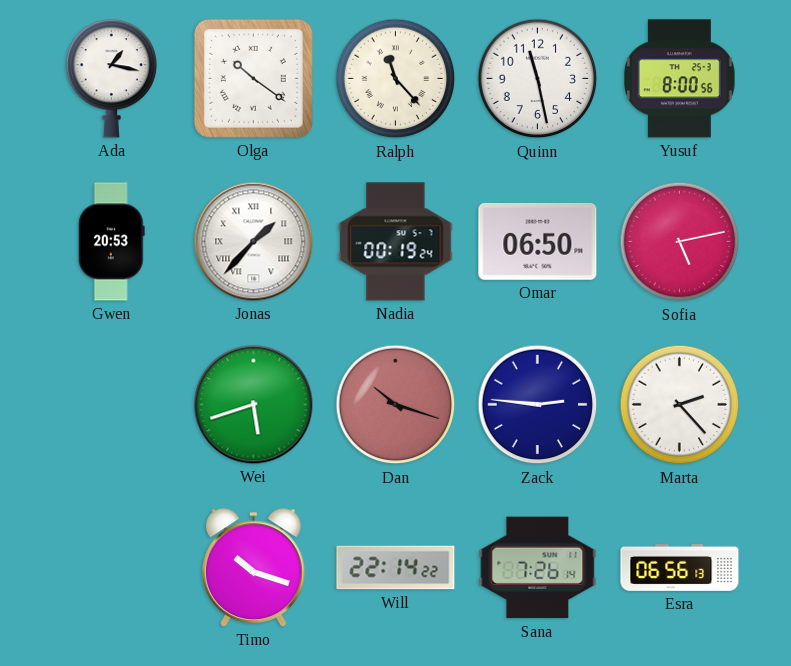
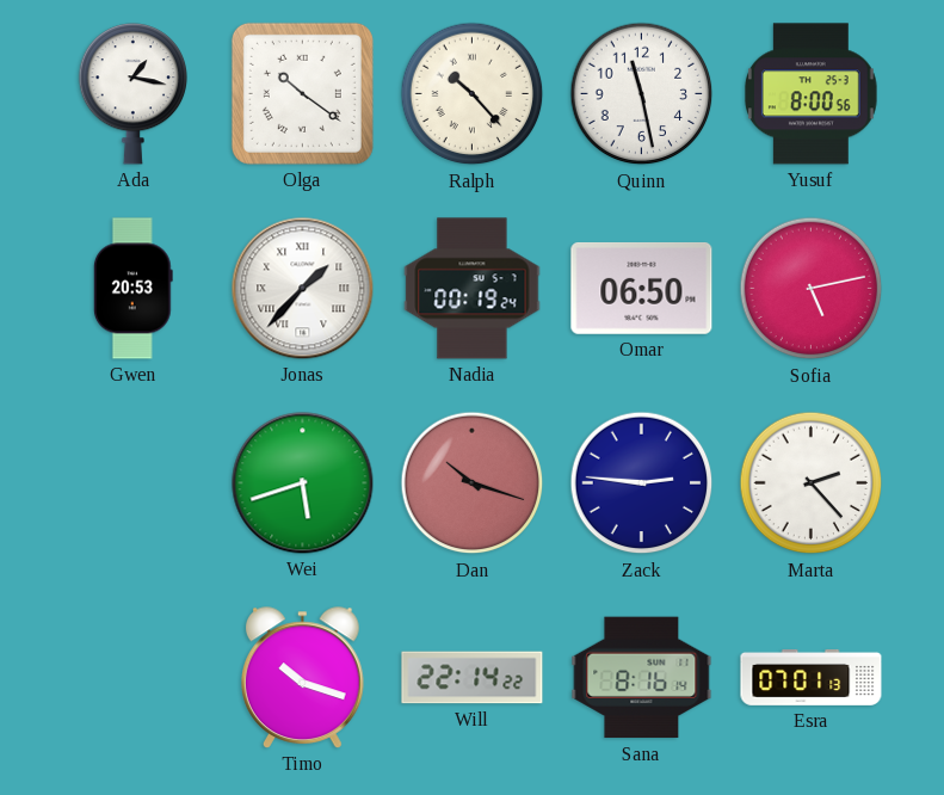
Ralph: 11:23 -> 10:23
Sana: 7:26 -> 8:16
Esra: 06:56 -> 07:01
